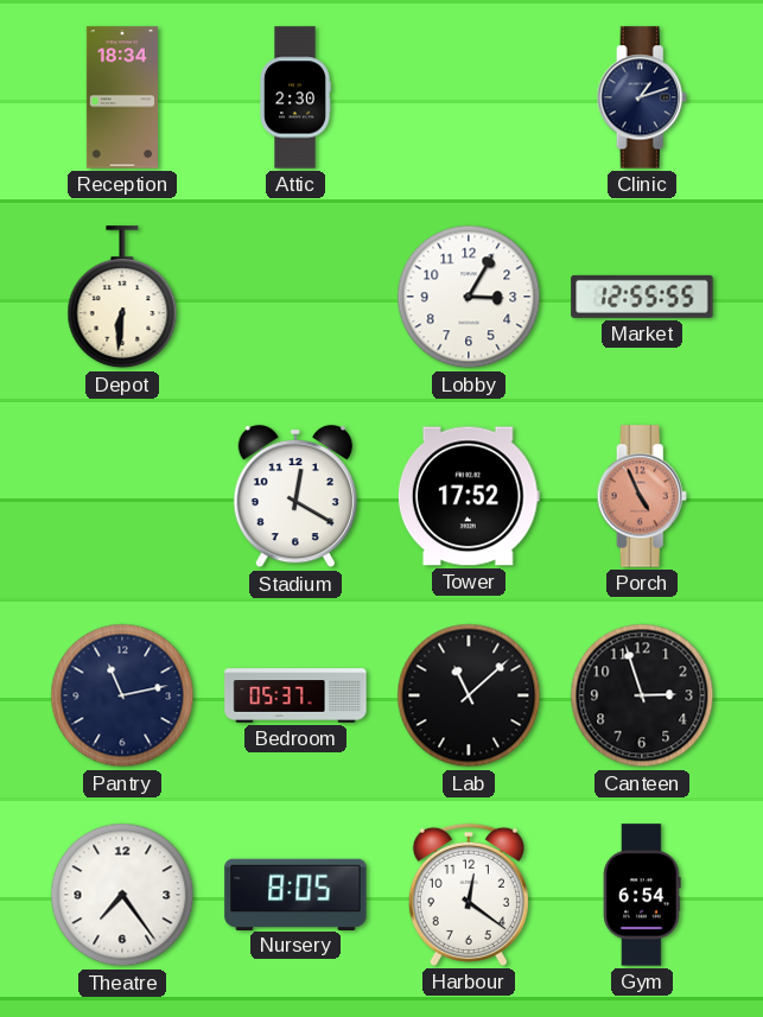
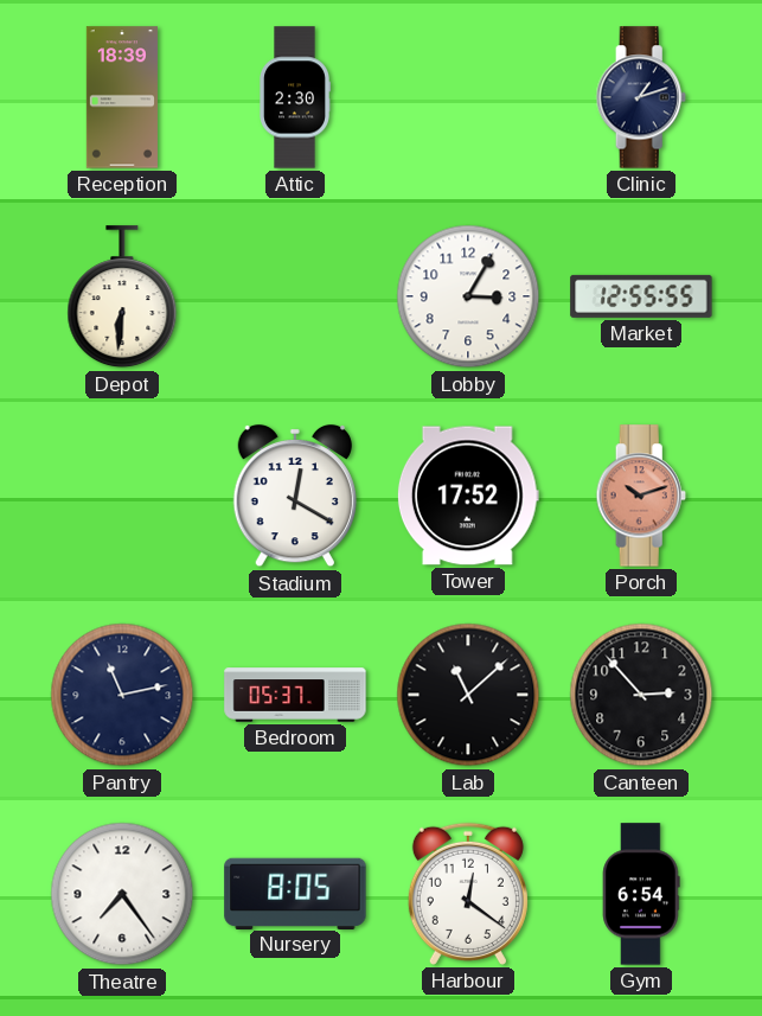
Reception: 18:34 -> 18:39
Porch: 4:56 -> 10:12
Canteen: 2:57 -> 2:53
